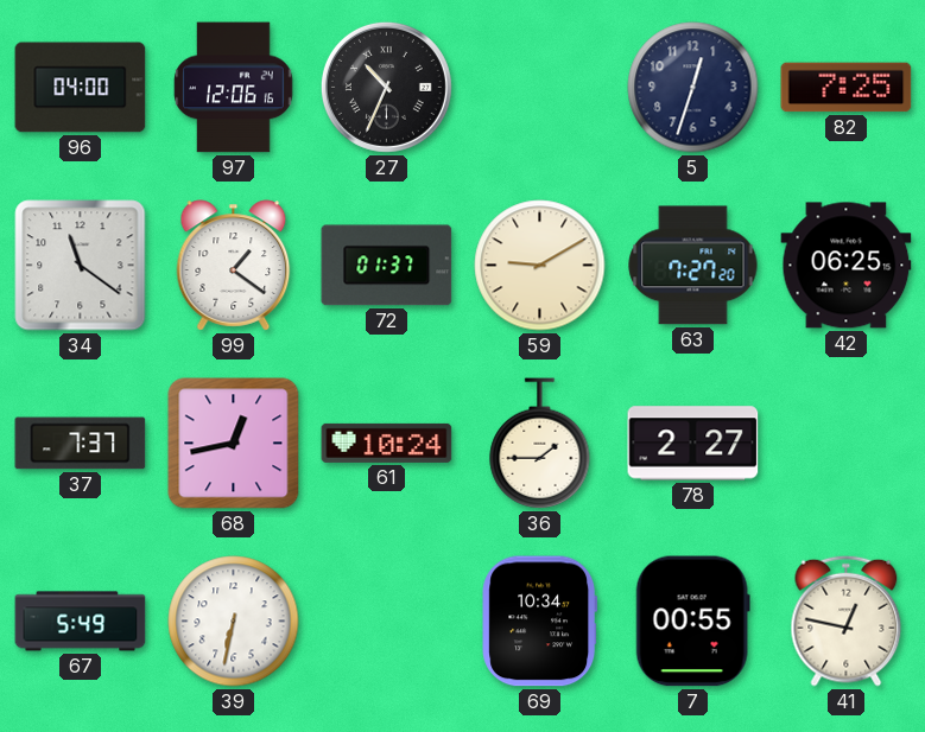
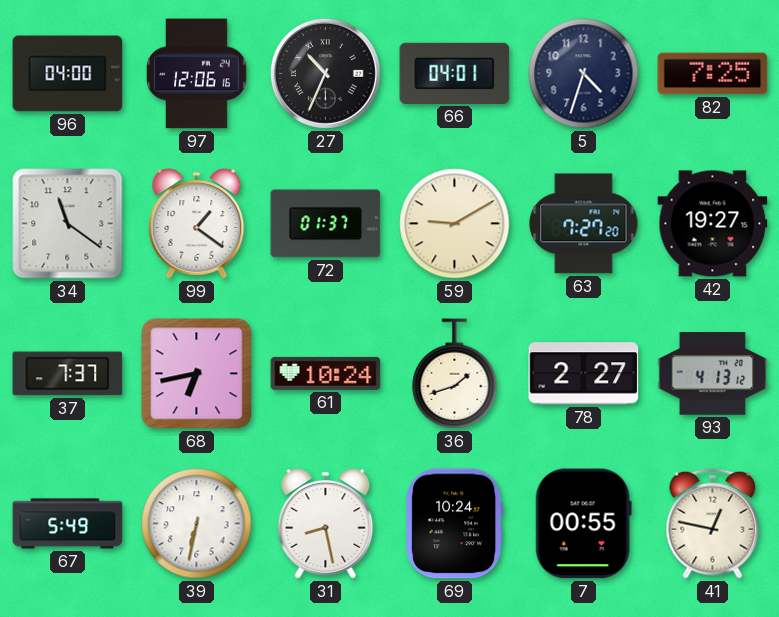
66: none -> 04:01
5: 12:33 -> 4:33
42: 06:25 -> 19:27
68: 12:43 -> 6:43
36: 1:45 -> 1:42
93: none -> 4:13
31: none -> 8:28
69: 10:34 -> 10:24
